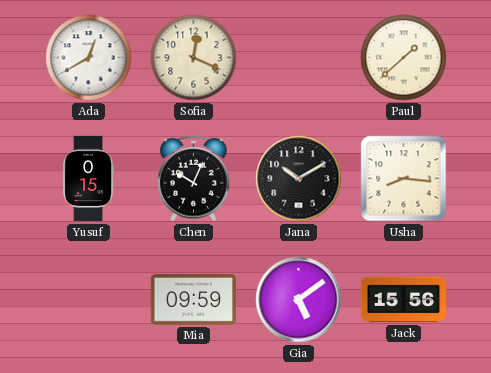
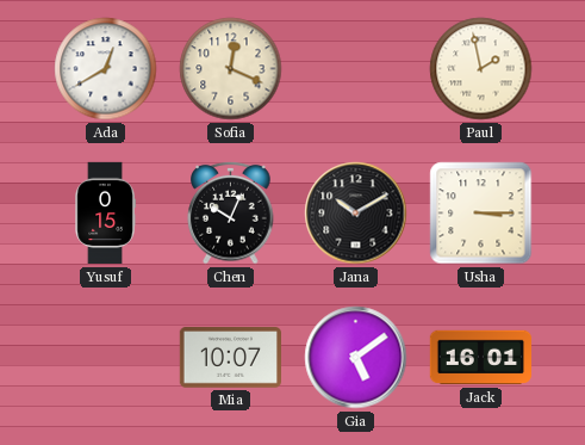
Paul: 1:38 -> 1:58
Usha: 8:16 -> 3:15
Mia: 09:59 -> 10:07
Jack: 15:56 -> 16:01
